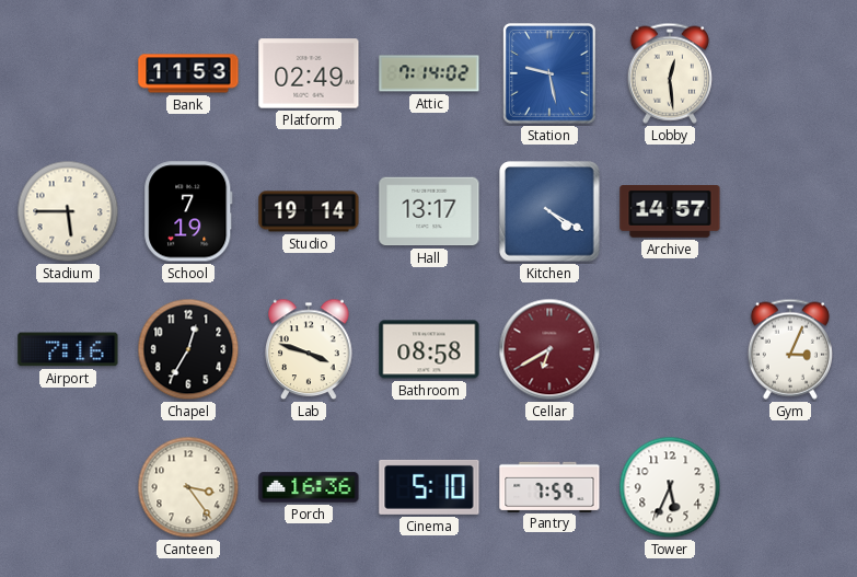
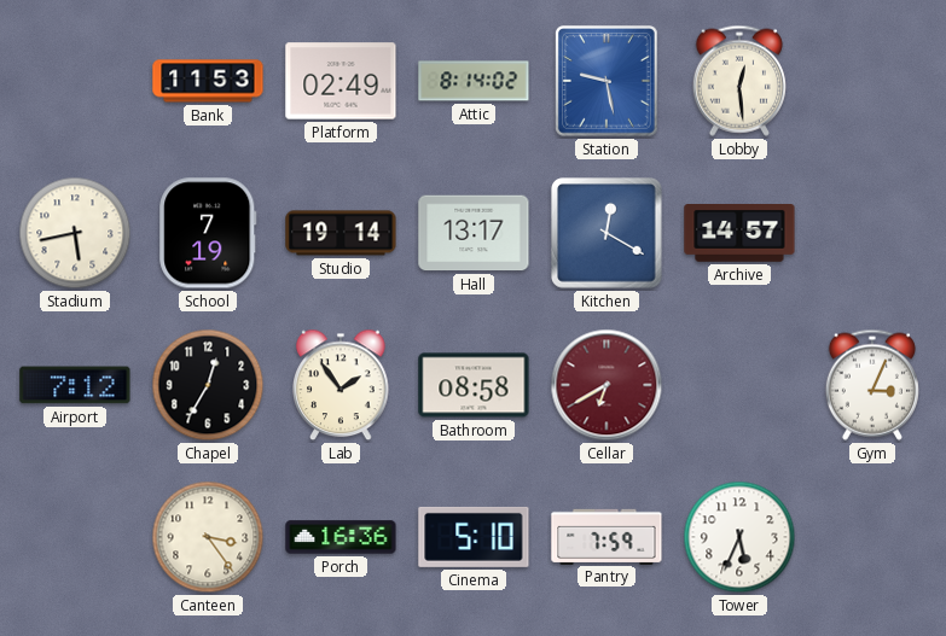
Attic: 7:14 -> 8:14
Stadium: 5:45 -> 5:43
Kitchen: 4:20 -> 12:20
Airport: 7:16 -> 7:12
Lab: 3:48 -> 1:54
